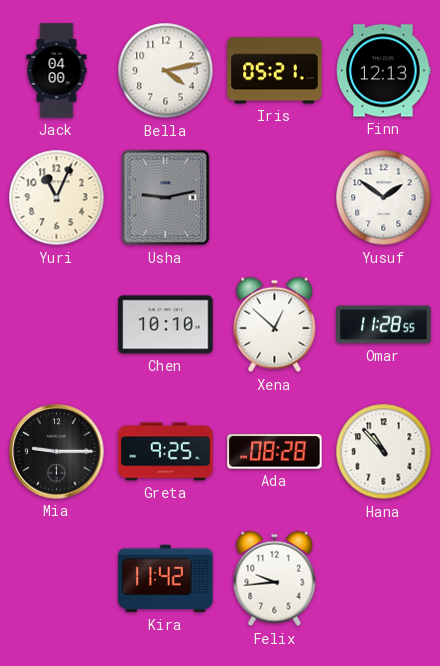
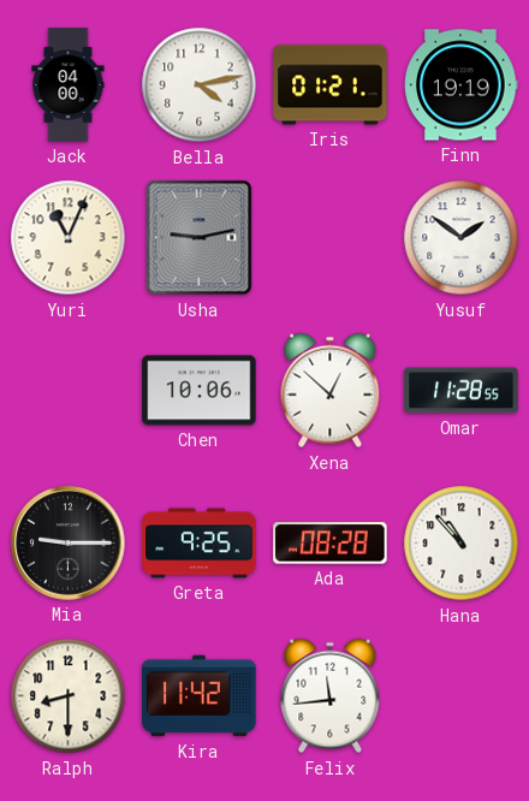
Iris: 05:21 -> 01:21
Finn: 12:13 -> 19:19
Chen: 10:10 -> 10:06
Ralph: none -> 8:30
Felix: 9:44 -> 11:44
